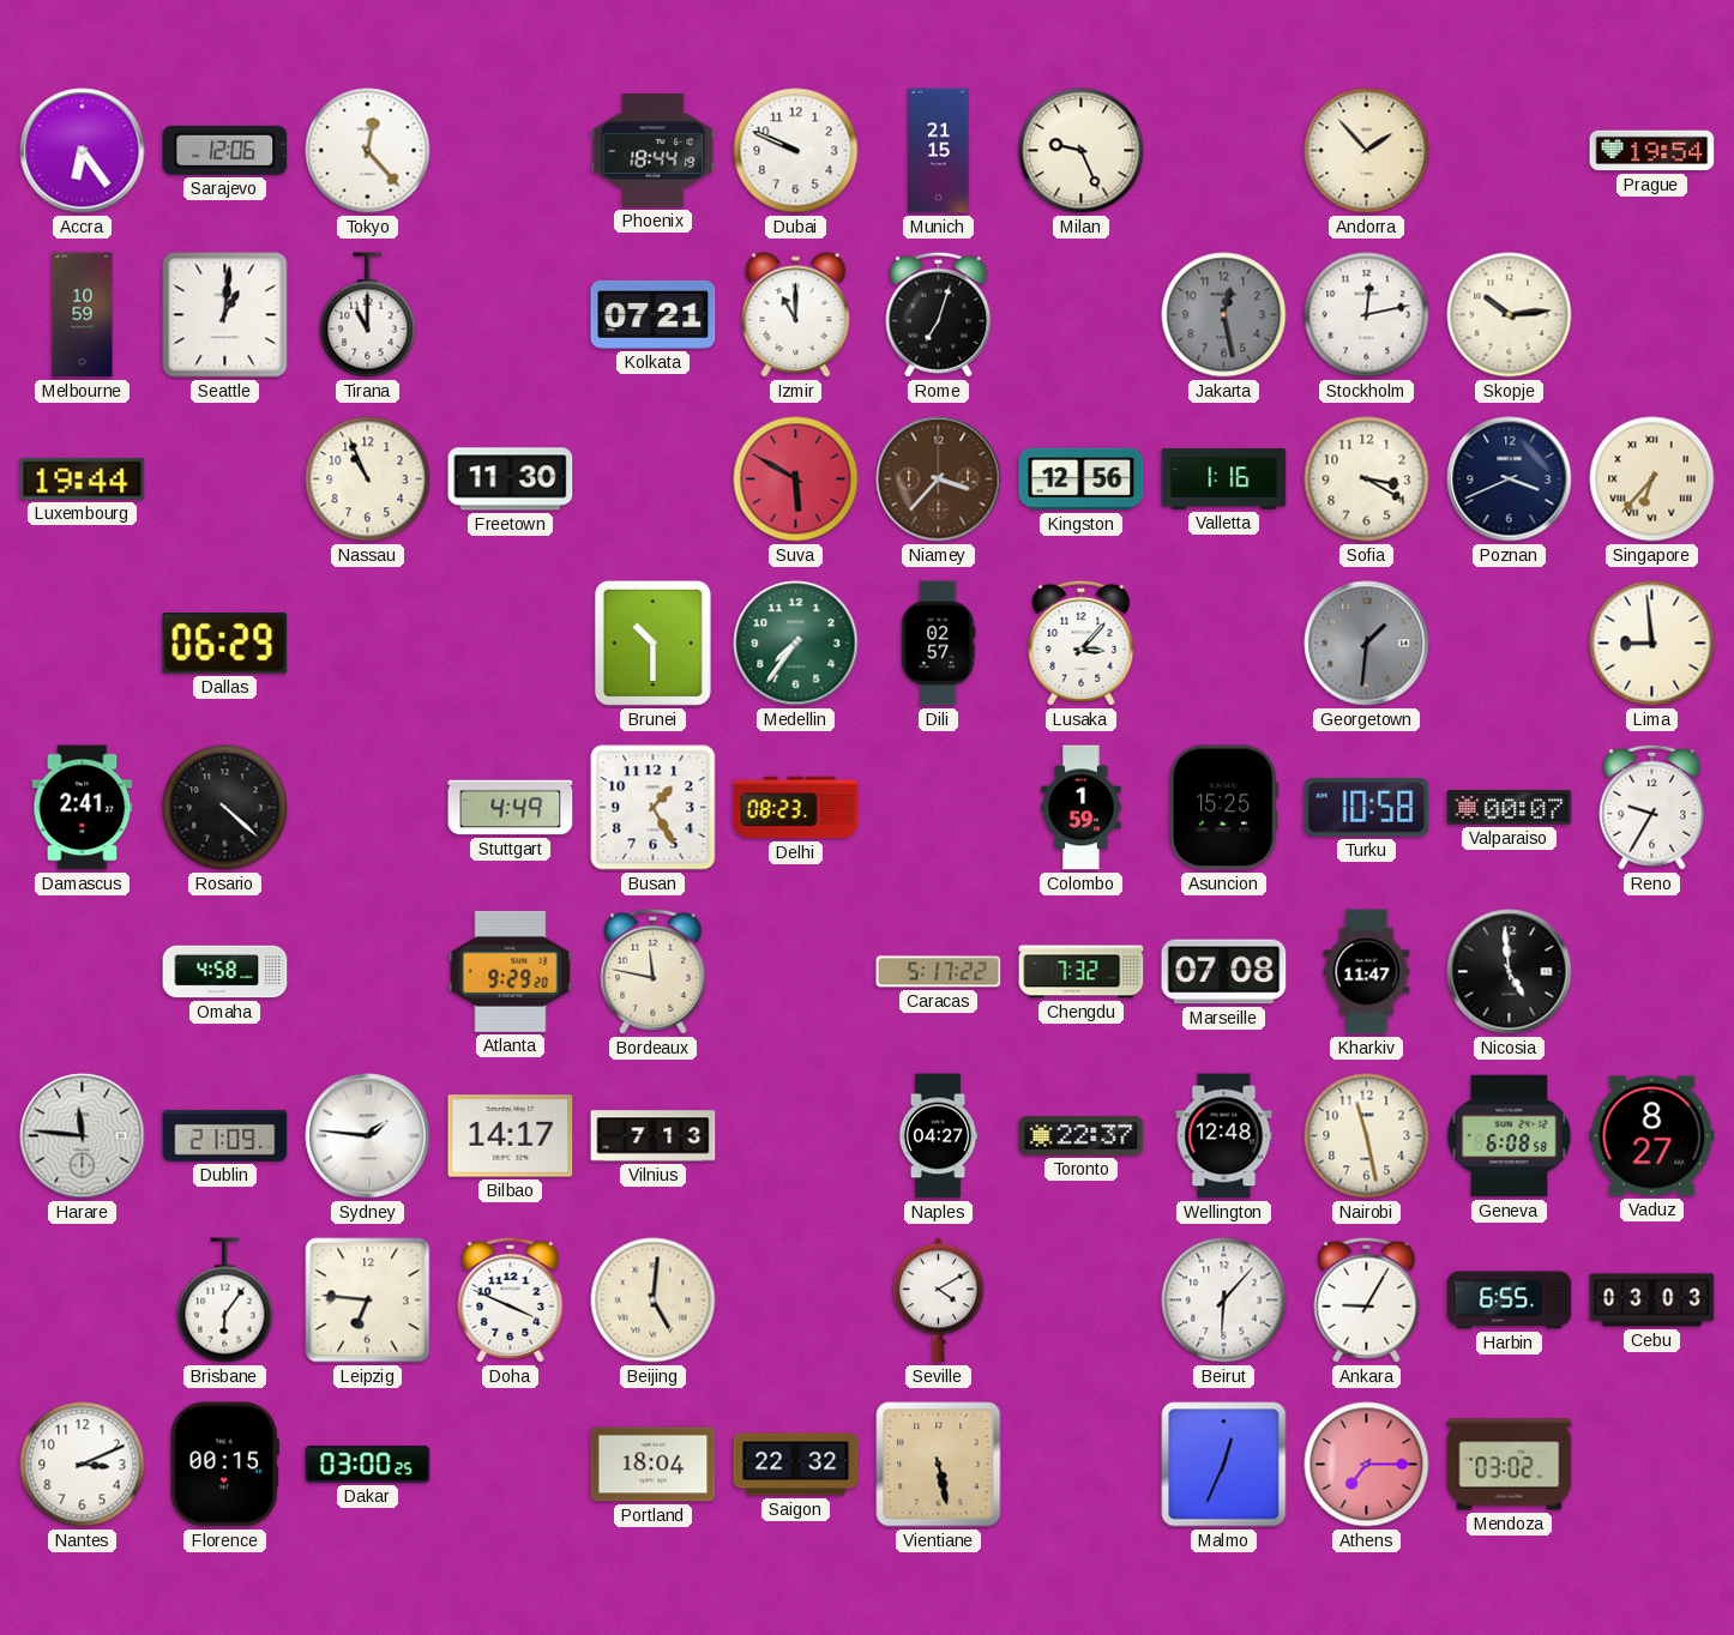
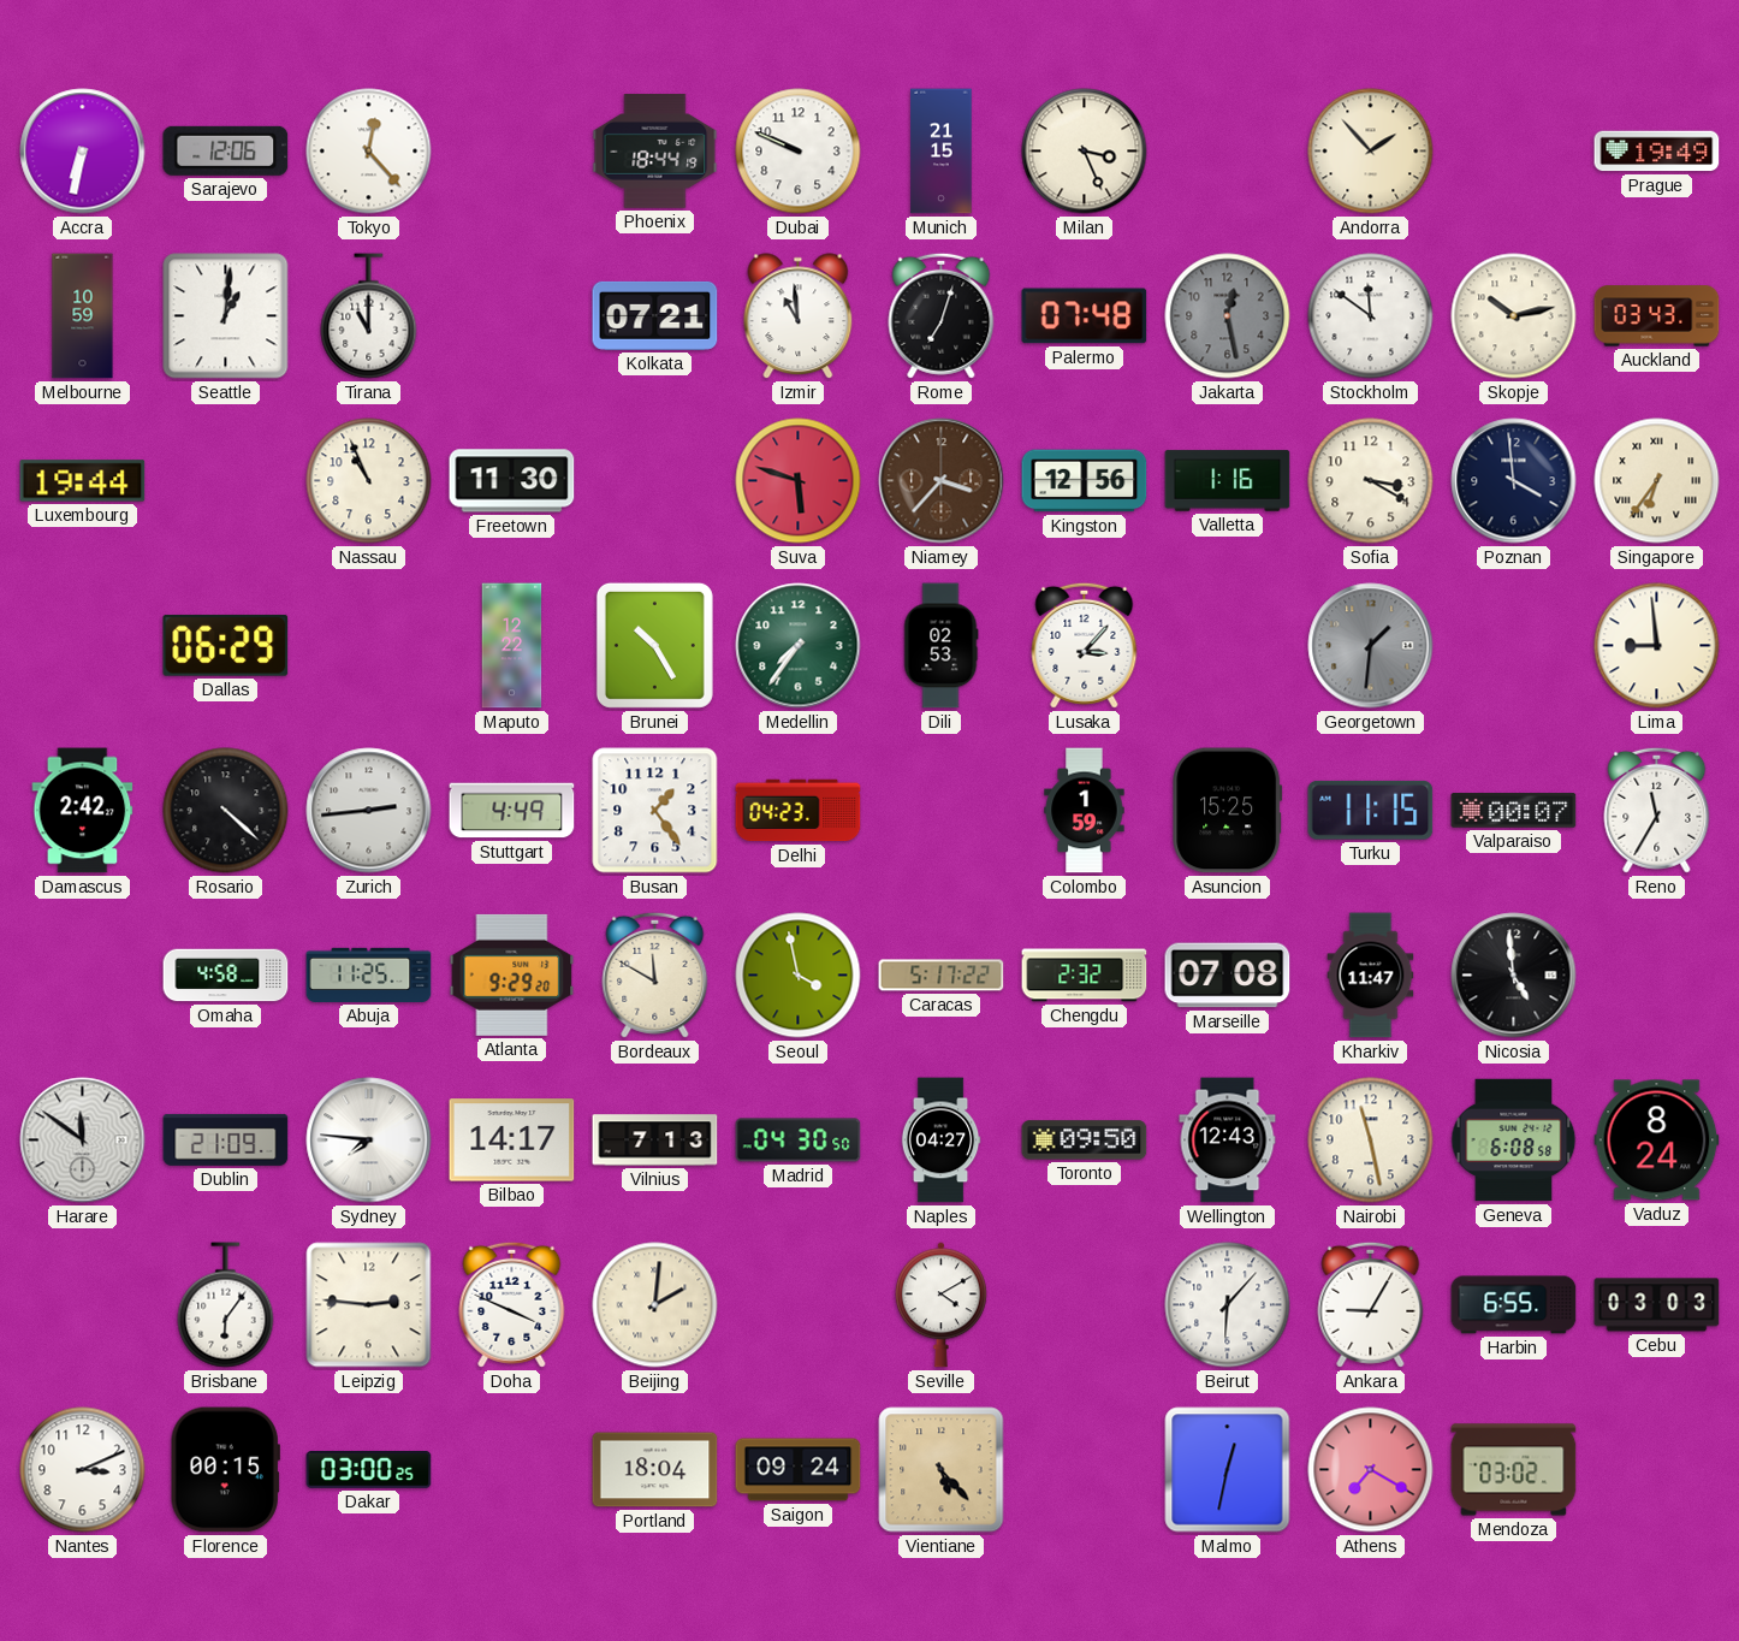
Accra: 6:24 -> 6:32
Milan: 9:26 -> 3:26
Prague: 19:54 -> 19:49
Izmir: 11:00 -> 10:59
Palermo: none -> 07:48
Stockholm: 12:13 -> 11:51
Skopje: 10:14 -> 10:13
Auckland: none -> 03:43
Suva: 5:50 -> 5:48
Poznan: 3:41 -> 3:59
Singapore: 6:37 -> 6:36
Maputo: none -> 12:22
Brunei: 10:30 -> 10:25
Dili: 02:57 -> 02:53
Damascus: 2:41 -> 2:42
Zurich: none -> 2:44
Busan: 1:25 -> 1:24
Delhi: 08:23 -> 04:23
Turku: 10:58 -> 11:15
Reno: 9:35 -> 11:35
Abuja: none -> 11:25
Bordeaux: 11:47 -> 11:50
Seoul: none -> 3:58
Chengdu: 7:32 -> 2:32
Harare: 11:46 -> 11:51
Sydney: 1:46 -> 7:46
Madrid: none -> 04:30
Toronto: 22:37 -> 09:50
Wellington: 12:48 -> 12:43
Vaduz: 8:27 -> 8:24
Leipzig: 6:46 -> 2:46
Beijing: 5:01 -> 2:01
Saigon: 22:32 -> 09:24
Vientiane: 5:28 -> 5:23
Malmo: 12:34 -> 12:32
Athens: 7:15 -> 7:20
